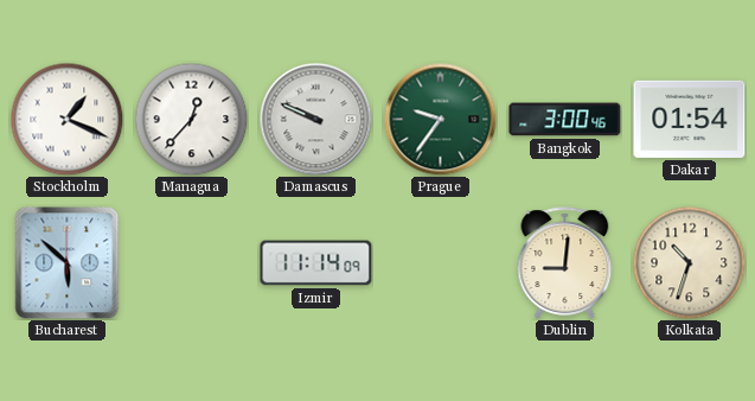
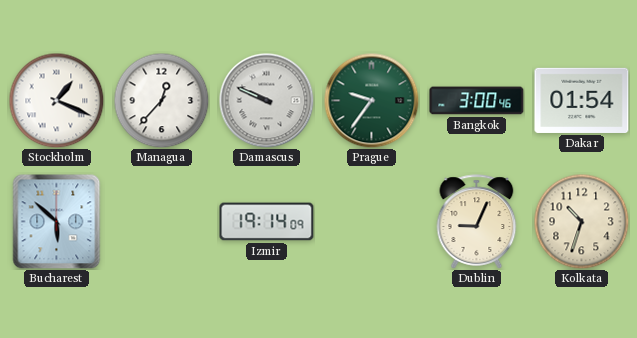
Izmir: 11:14 -> 19:14
Dublin: 9:01 -> 9:04
